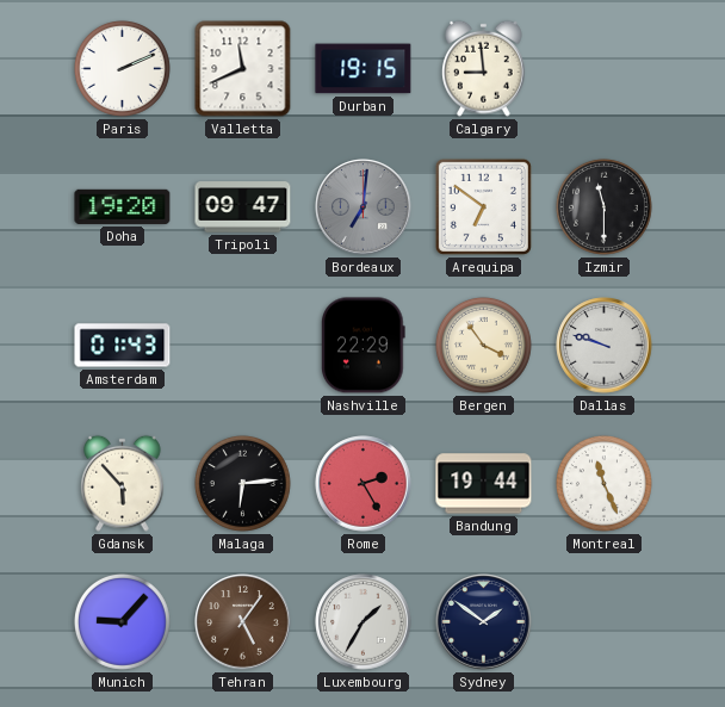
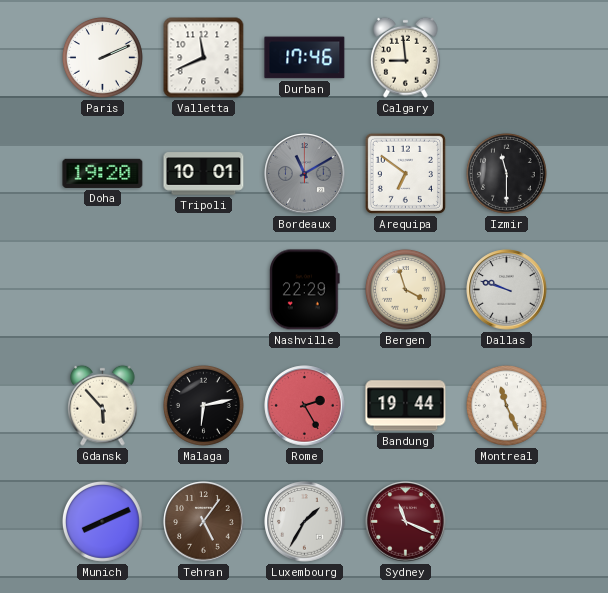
Durban: 19:15 -> 17:46
Tripoli: 09:47 -> 10:01
Bordeaux: 7:01 -> 11:10
Amsterdam: 01:43 -> none
Bergen: 3:54 -> 3:57
Malaga: 6:14 -> 6:13
Munich: 9:07 -> 8:11
Sydney: 1:51 -> 11:19
Sydney dial: navy -> burgundy
